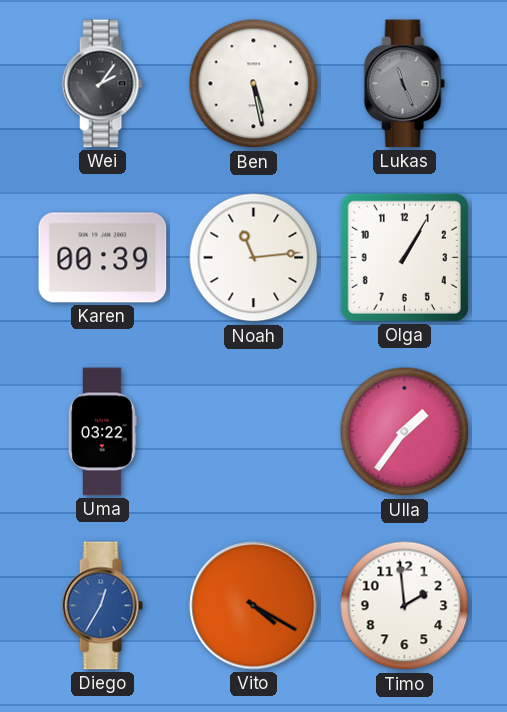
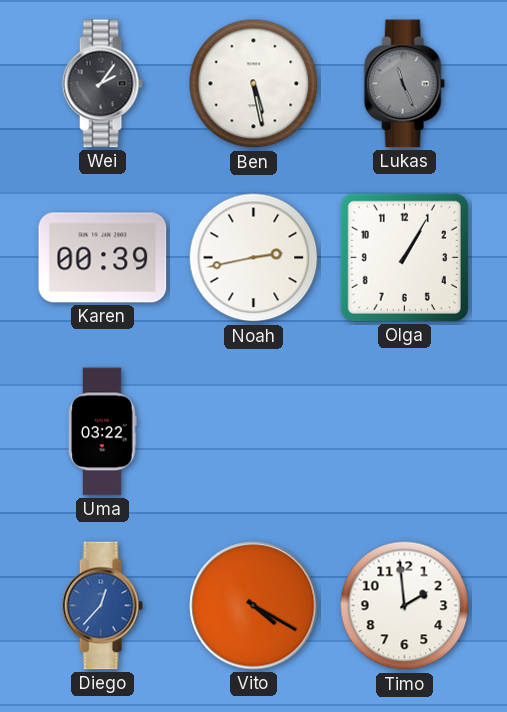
Noah: 11:14 -> 2:43
Ulla: 1:36 -> none
Diego: 12:35 -> 12:37
